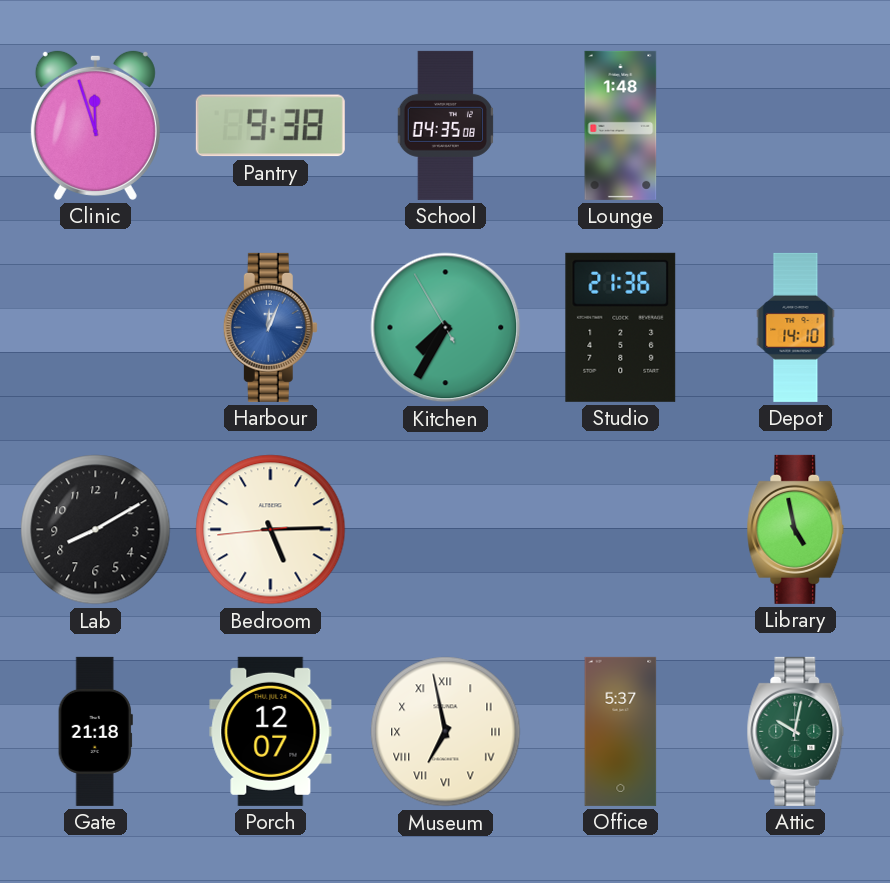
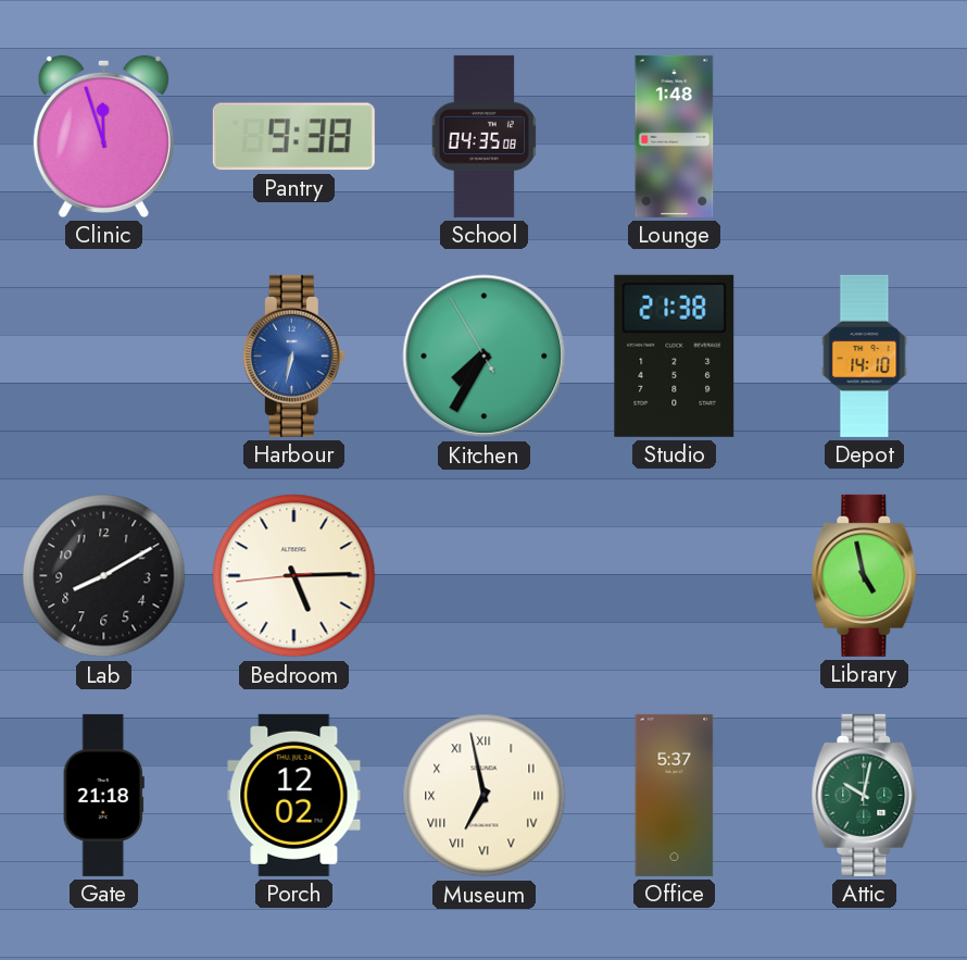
Harbour: 12:04 -> 6:32
Studio: 21:36 -> 21:38
Porch: 12:07 -> 12:02
